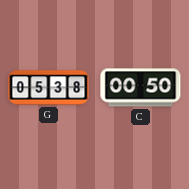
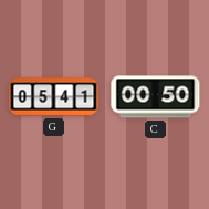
G: 05:38 -> 05:41
